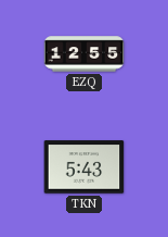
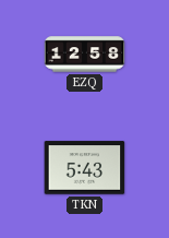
EZQ: 12:55 -> 12:58
